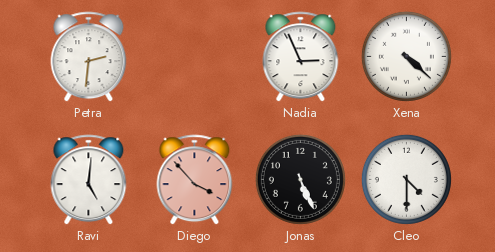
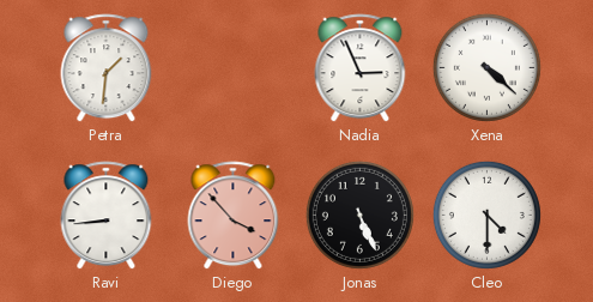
Petra: 2:31 -> 1:31
Ravi: 5:01 -> 8:44
